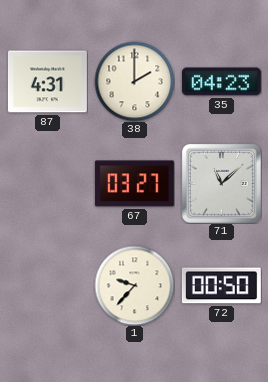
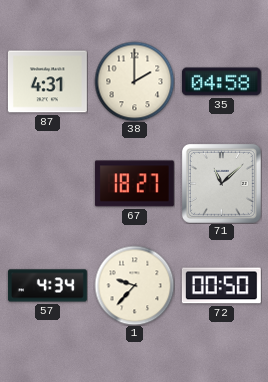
35: 04:23 -> 04:58
67: 03:27 -> 18:27
57: none -> 4:34
